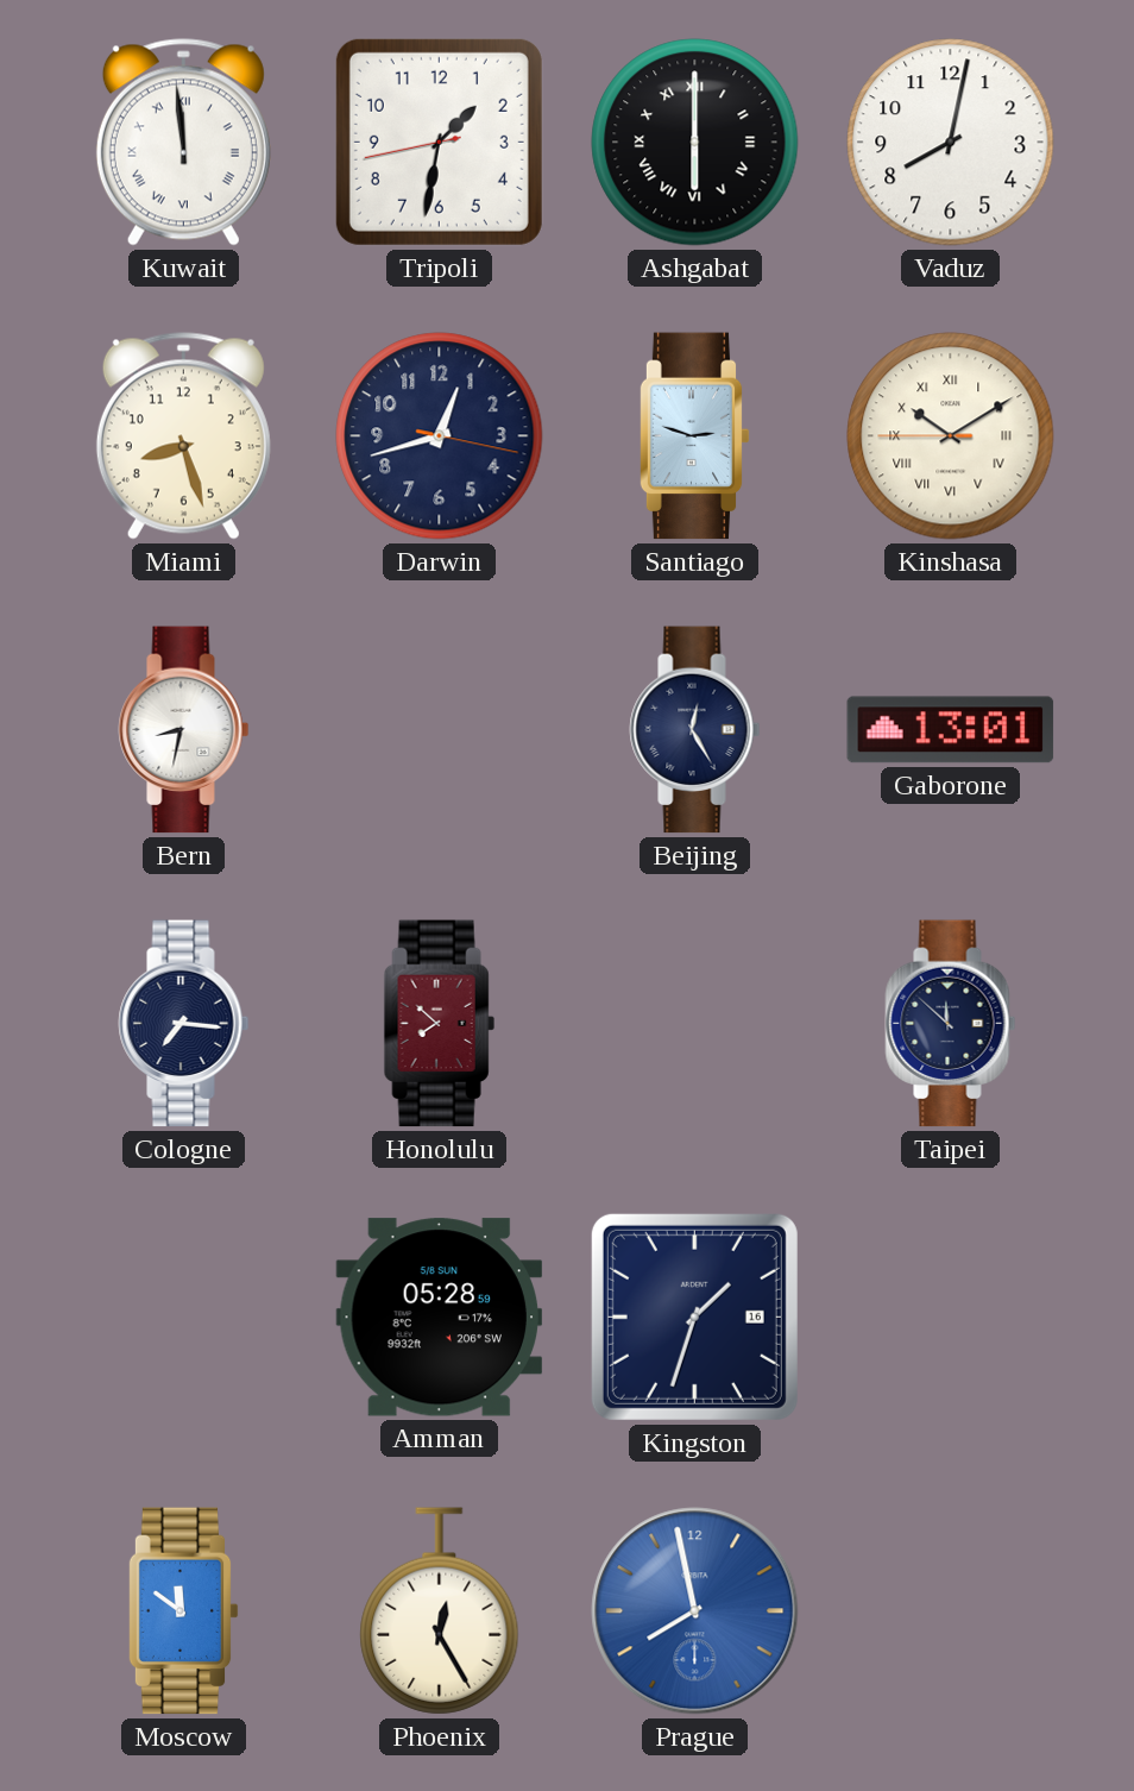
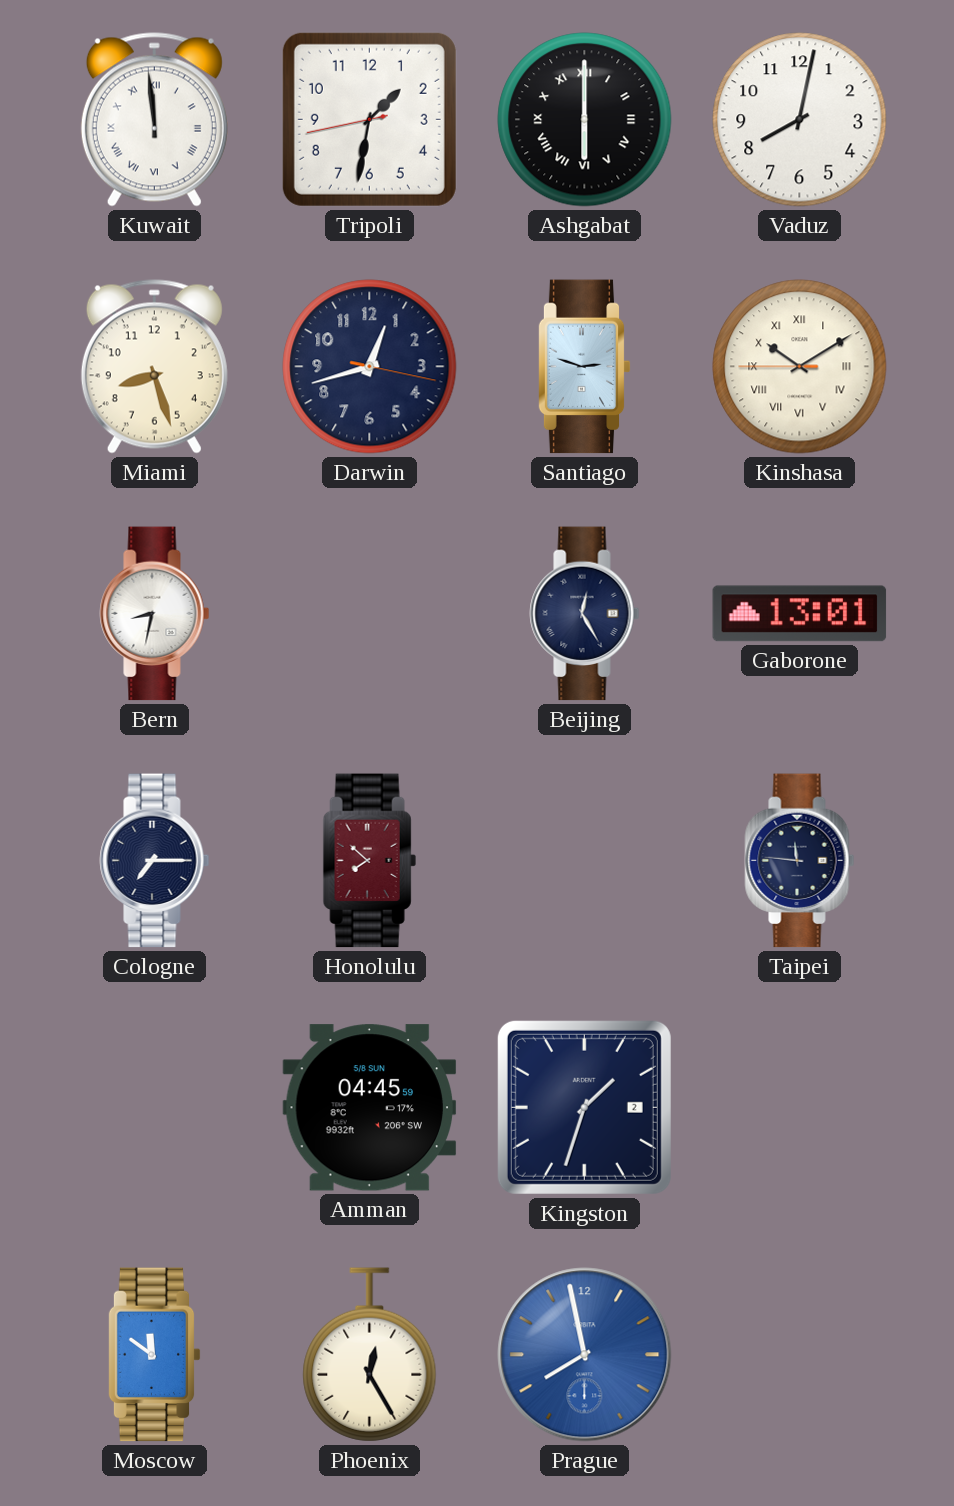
Cologne: 7:16 -> 7:15
Taipei: 11:52 -> 11:46
Amman: 05:28 -> 04:45
Kingston date: 16 -> 2
